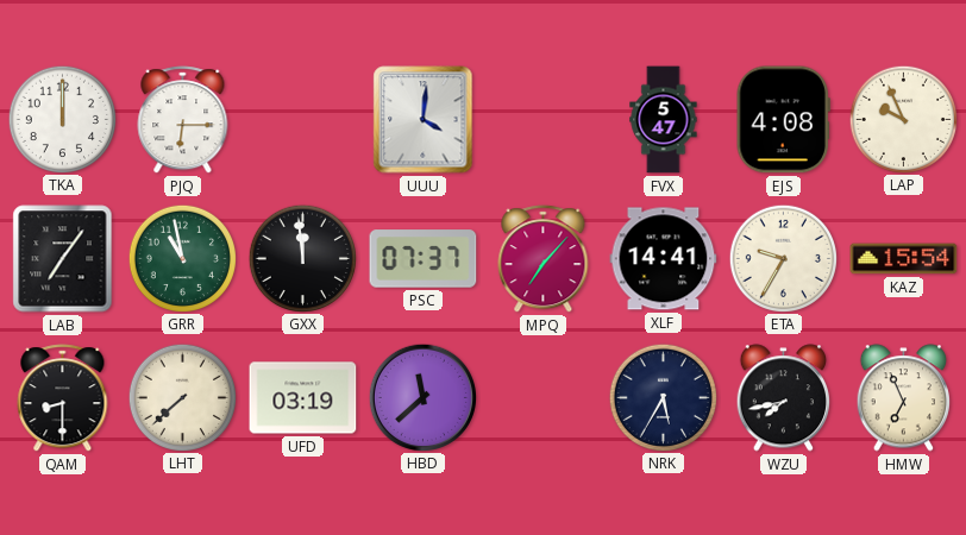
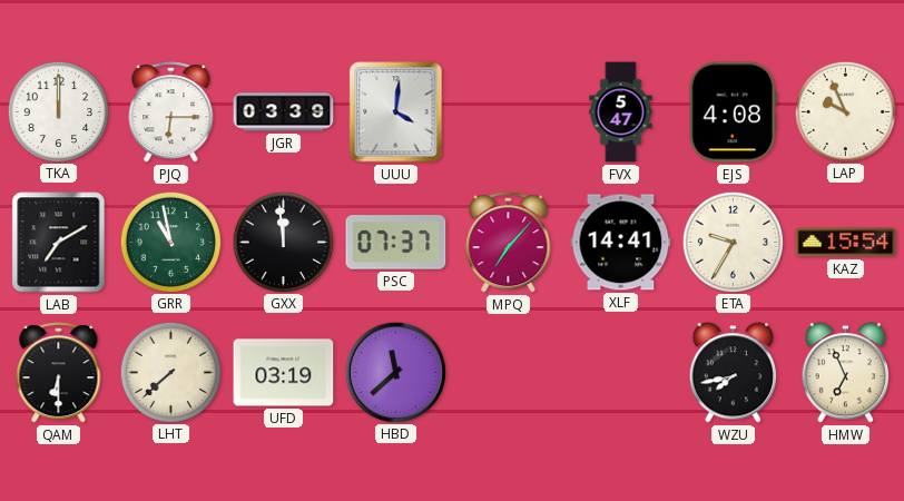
JGR: none -> 03:39
LAB: 7:06 -> 7:10
QAM: 8:30 -> 6:30
NRK: 5:35 -> none
